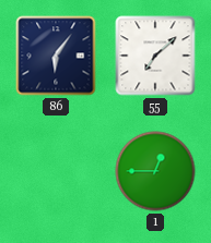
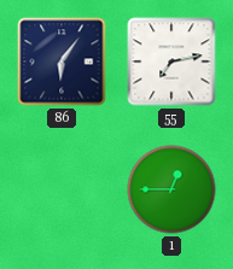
55: 7:08 -> 7:13
